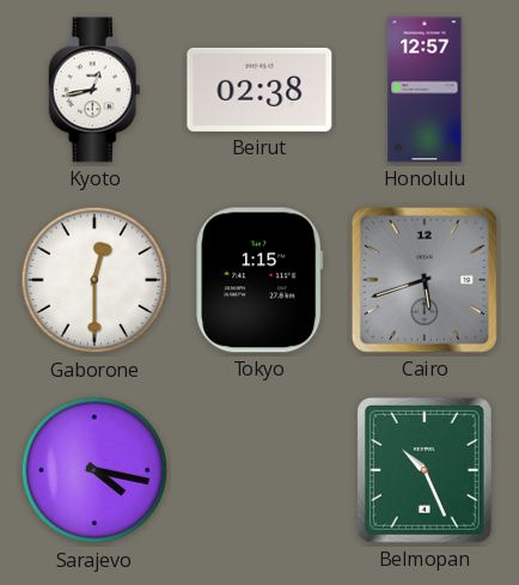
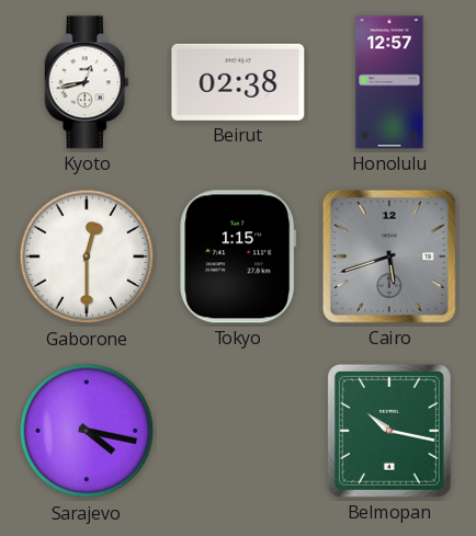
Belmopan: 10:26 -> 10:17
